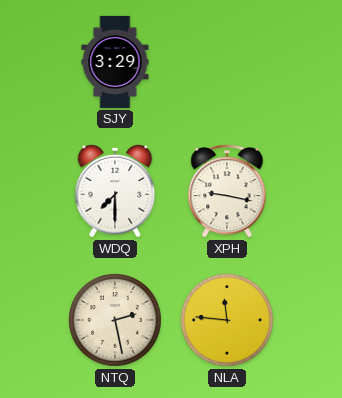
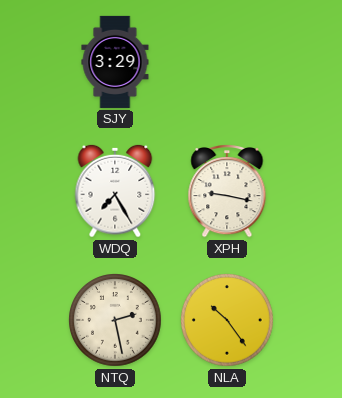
WDQ: 7:30 -> 7:25
NLA: 11:46 -> 10:24
